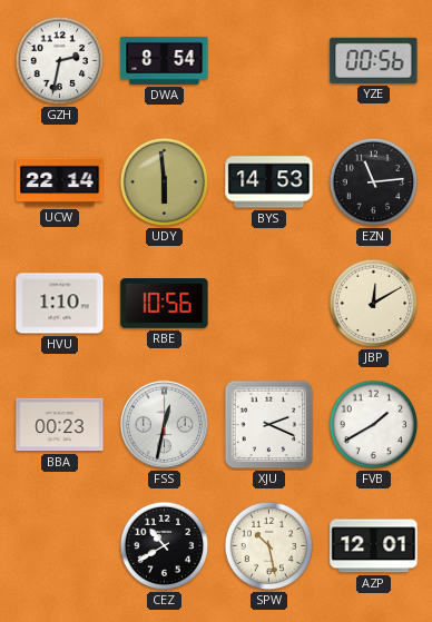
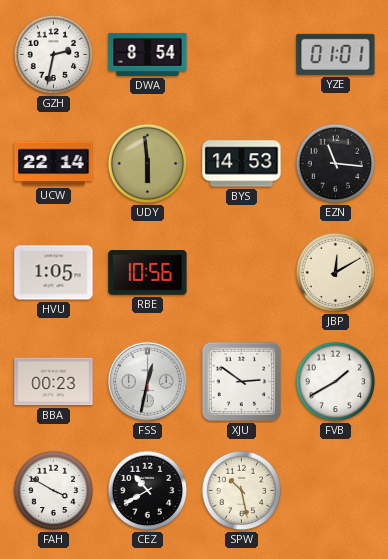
YZE: 00:56 -> 01:01
EZN: 11:14 -> 11:16
HVU: 1:10 -> 1:05
XJU: 2:19 -> 2:51
FAH: none -> 3:50
AZP: 12:01 -> none
